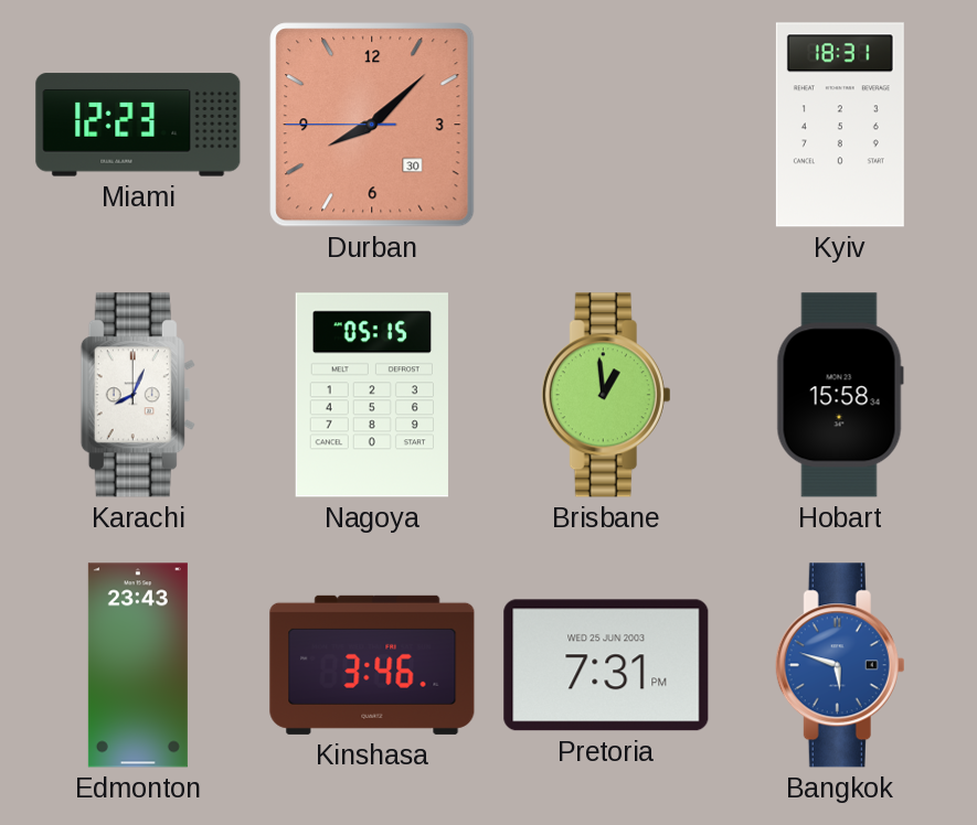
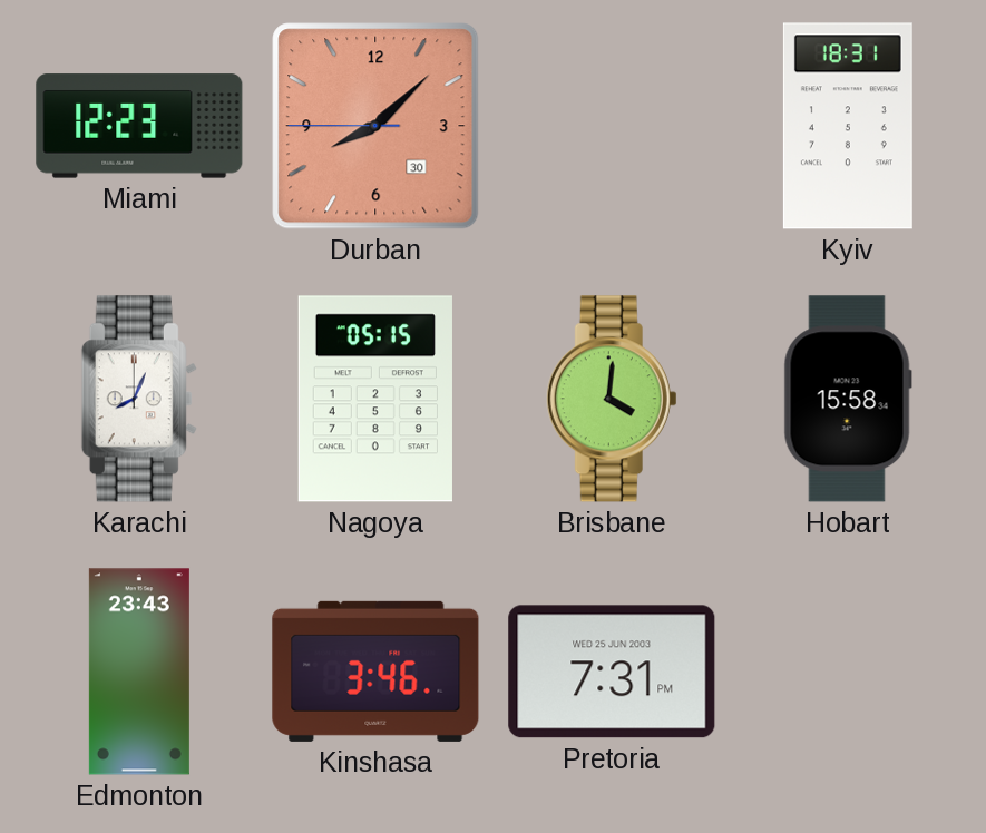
Brisbane: 12:59 -> 4:01
Bangkok: 5:48 -> none
